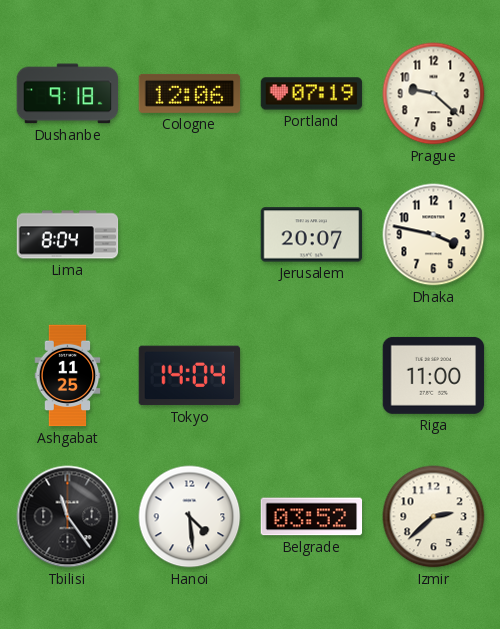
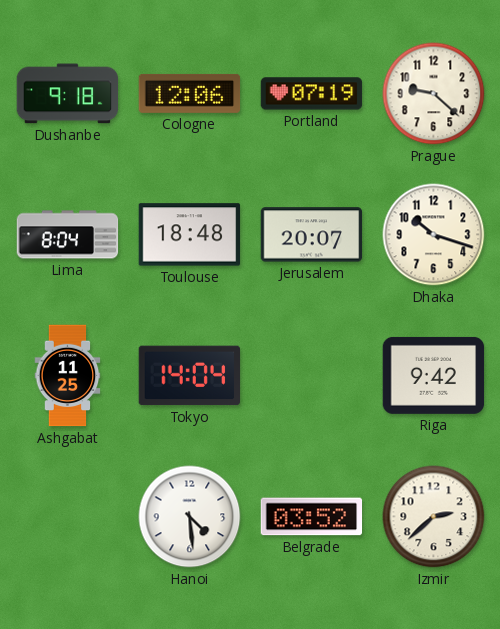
Toulouse: none -> 18:48
Dhaka: 3:47 -> 10:18
Riga: 11:00 -> 9:42
Tbilisi: 11:24 -> none
